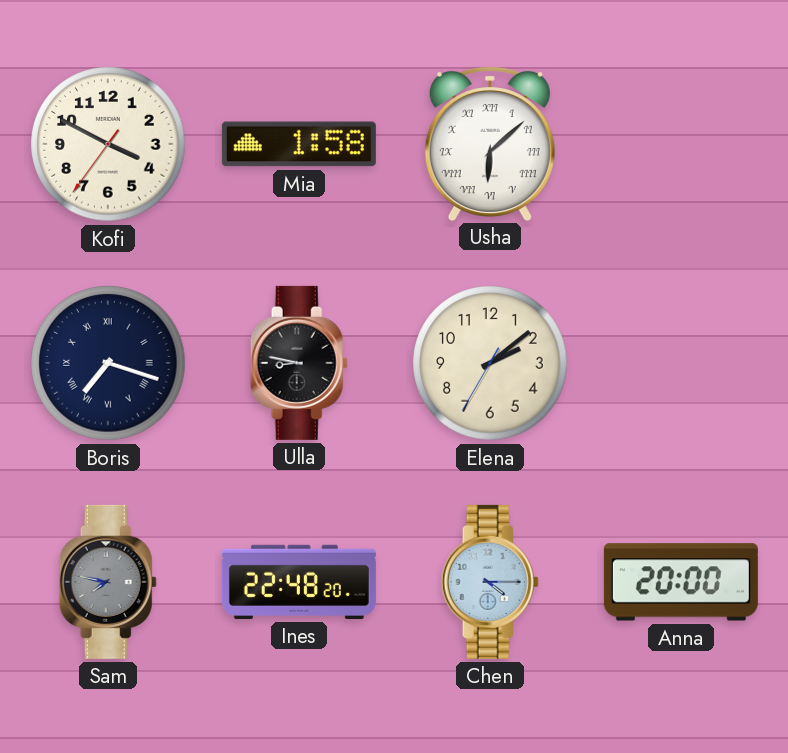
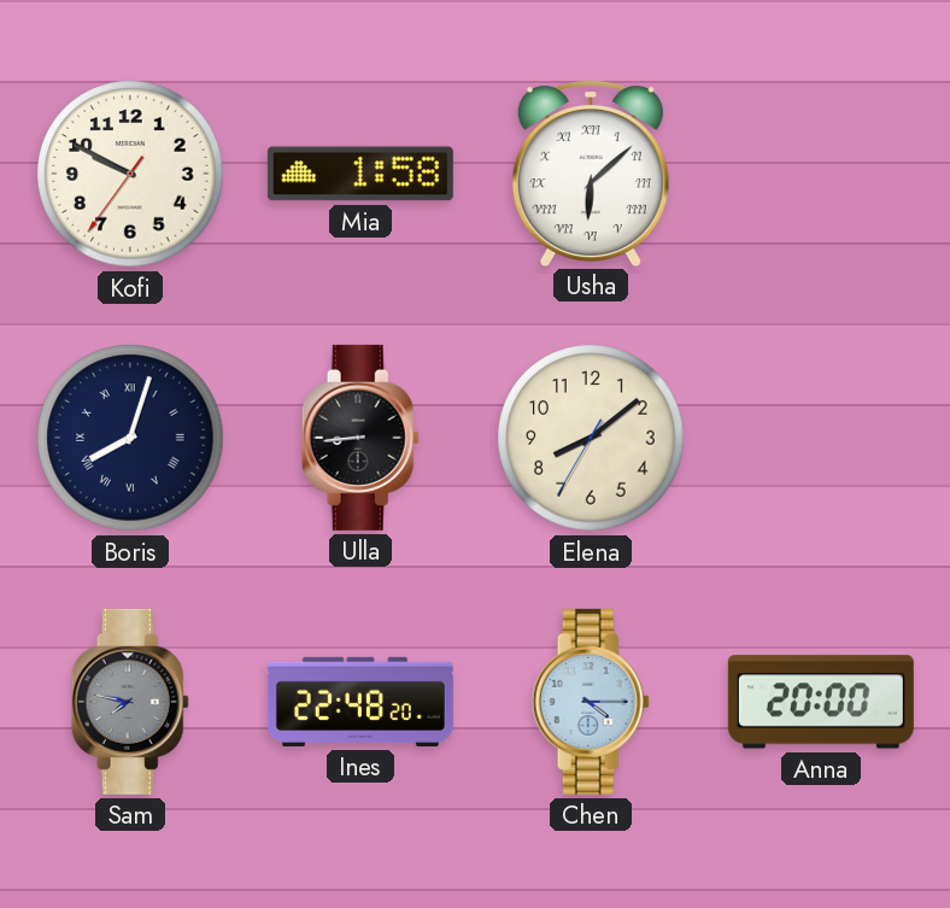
Kofi: 3:49 -> 9:49
Boris: 7:18 -> 8:03
Ulla: 8:47 -> 8:44
Elena: 2:08 -> 8:08
